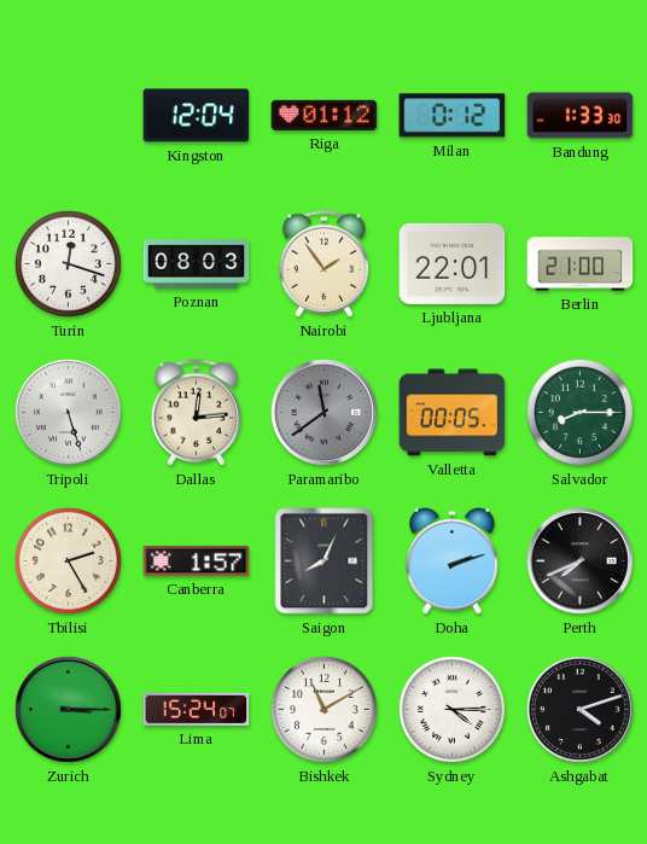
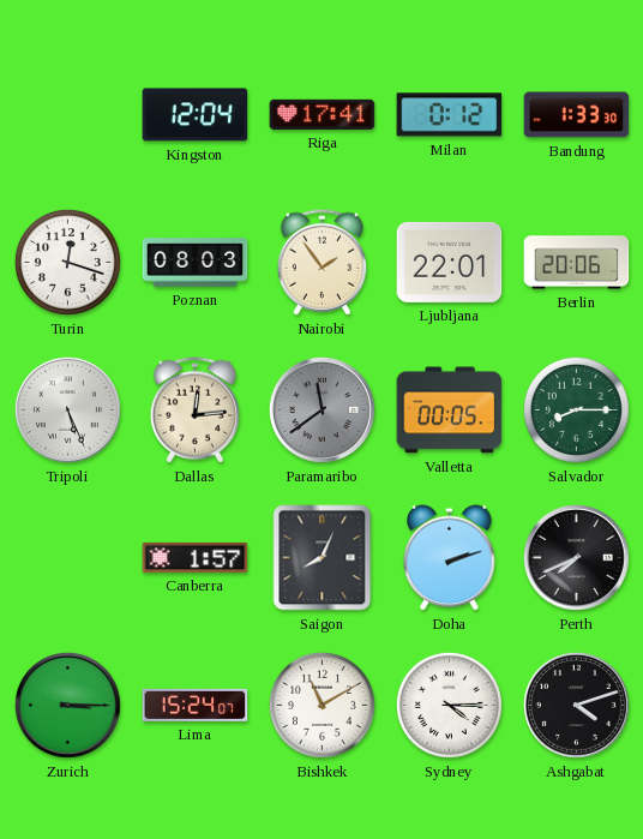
Riga: 01:12 -> 17:41
Berlin: 21:00 -> 20:06
Tripoli: 5:27 -> 5:26
Tbilisi: 2:25 -> none
